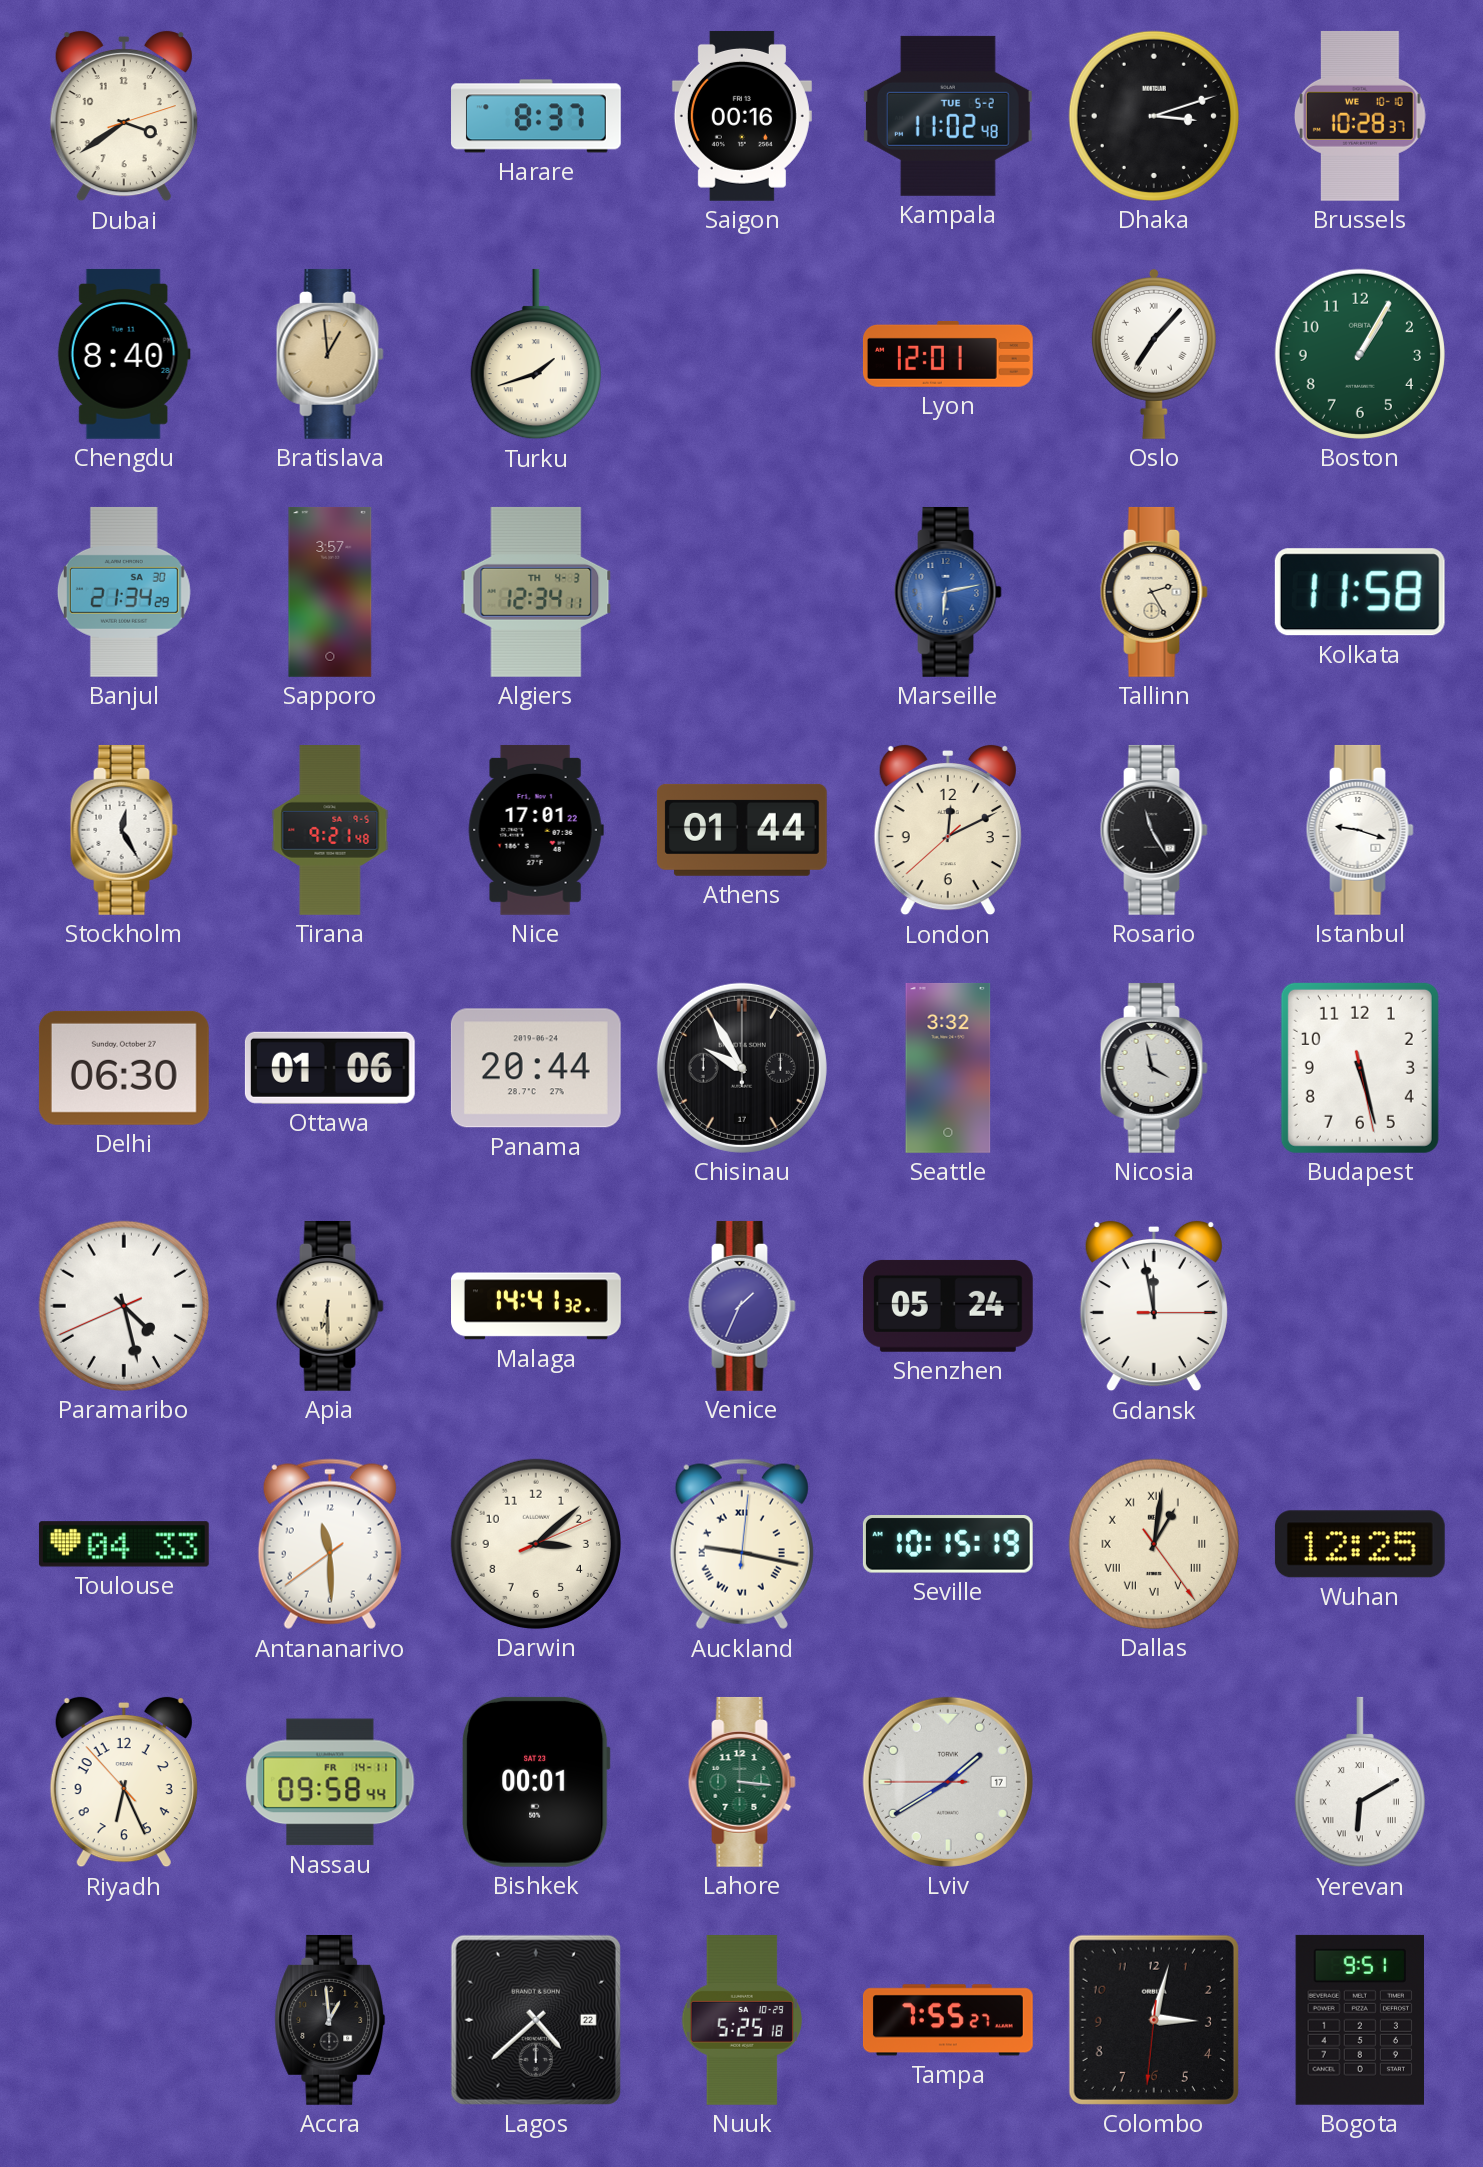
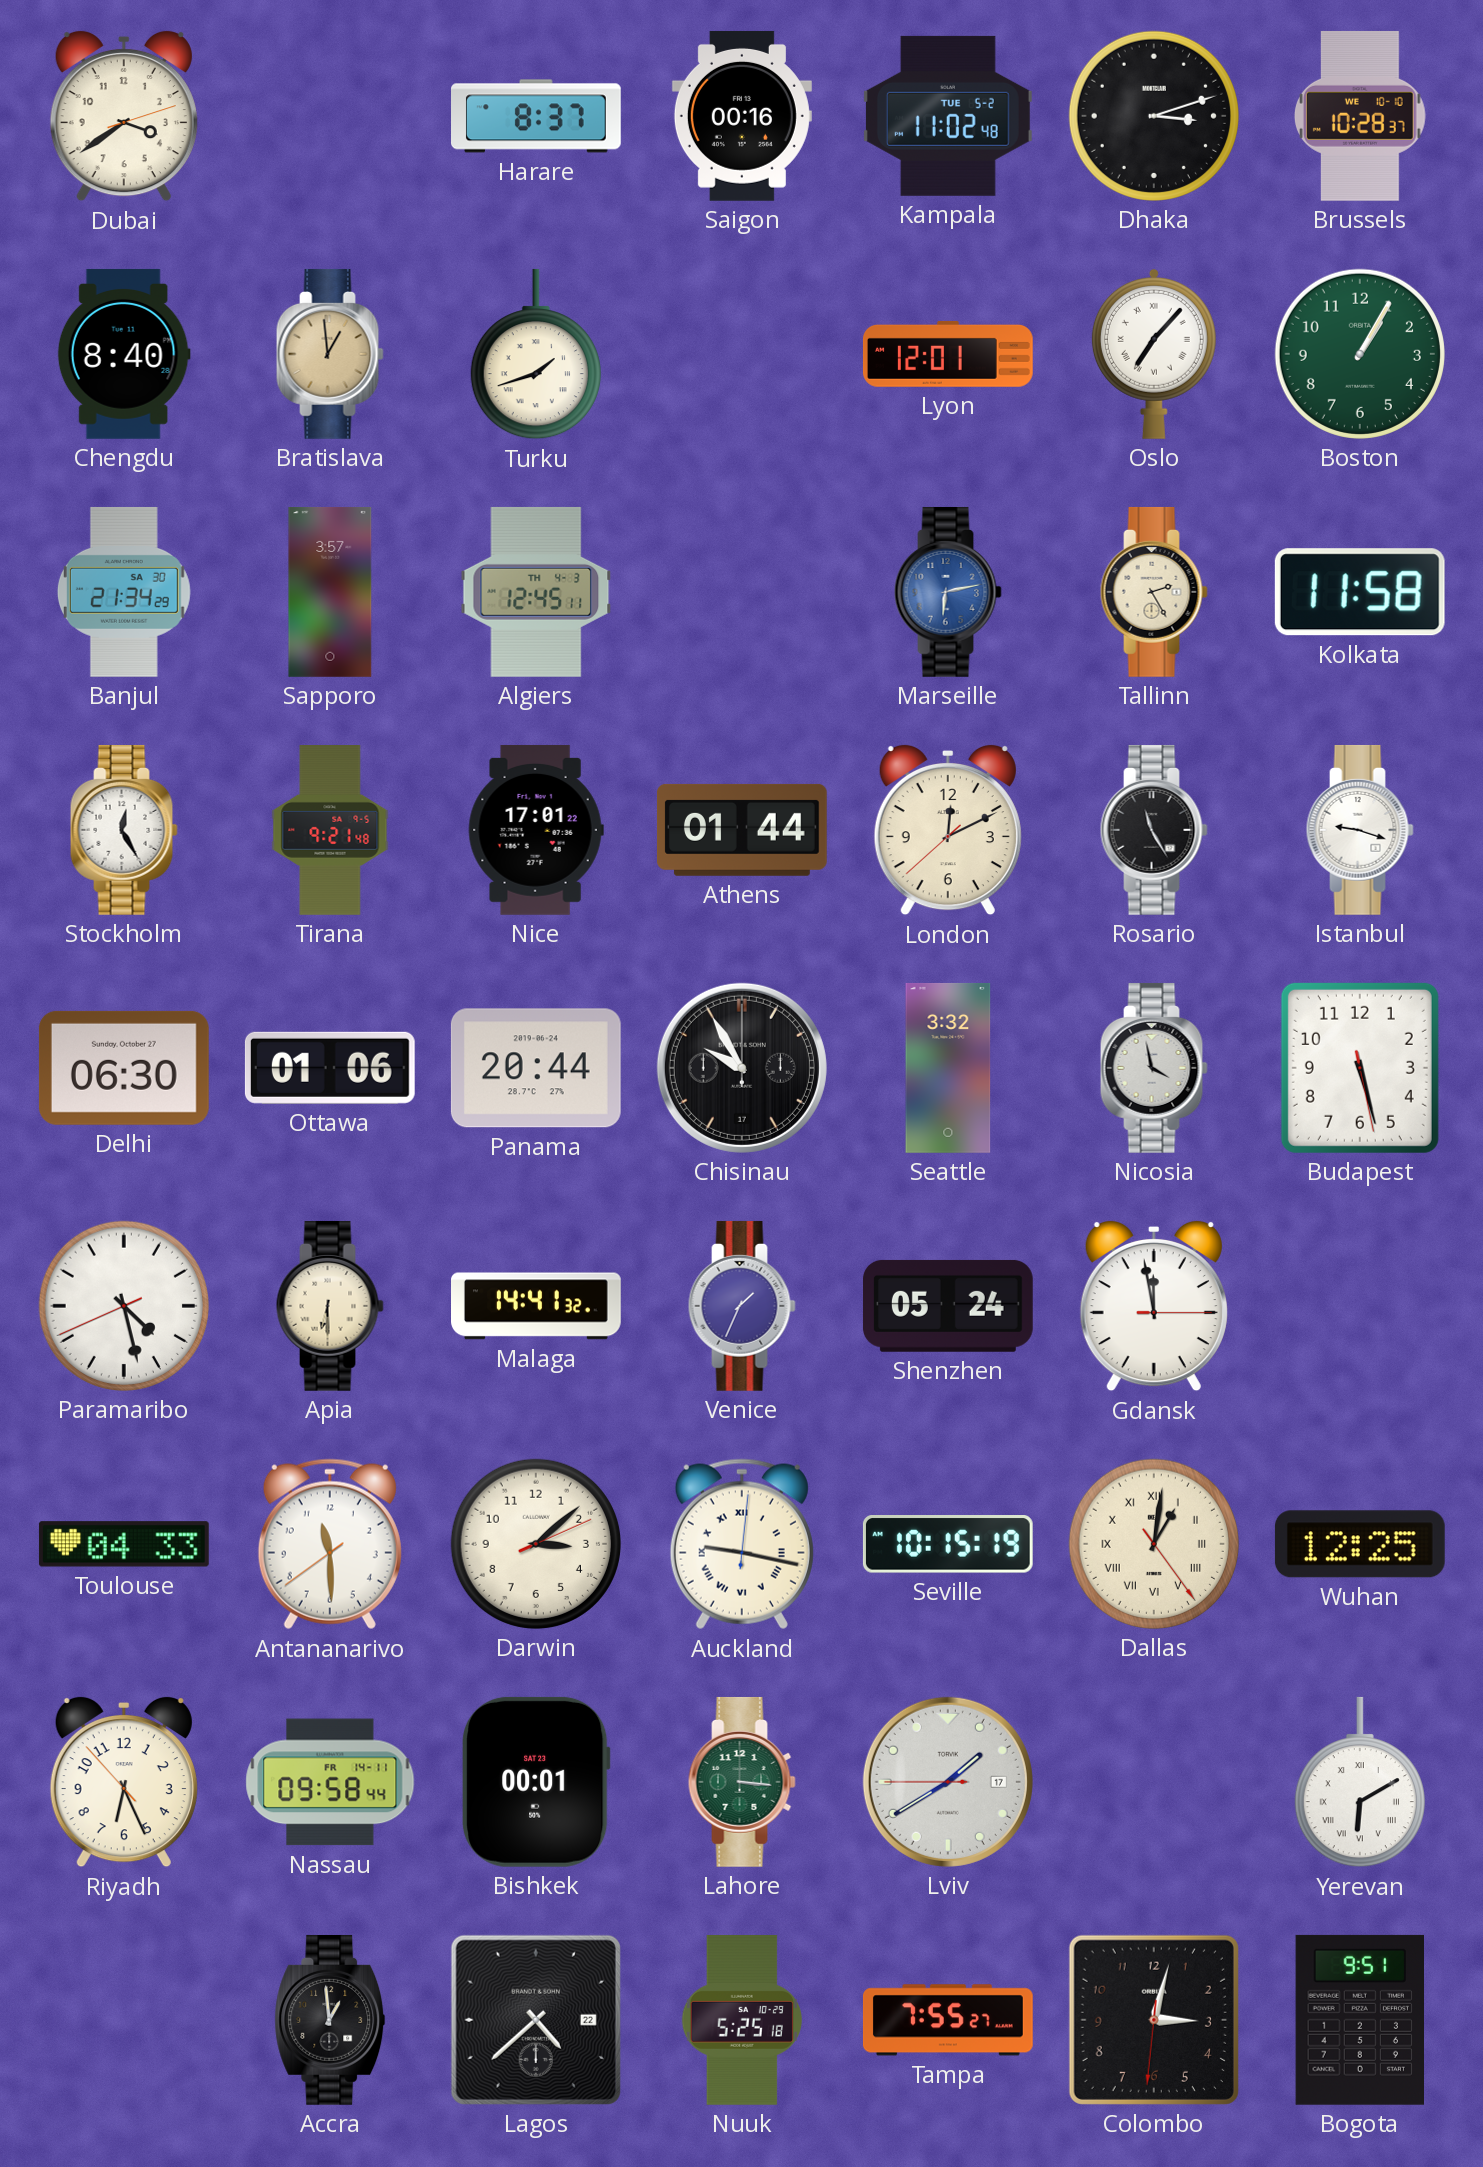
Algiers: 12:34 -> 12:45
